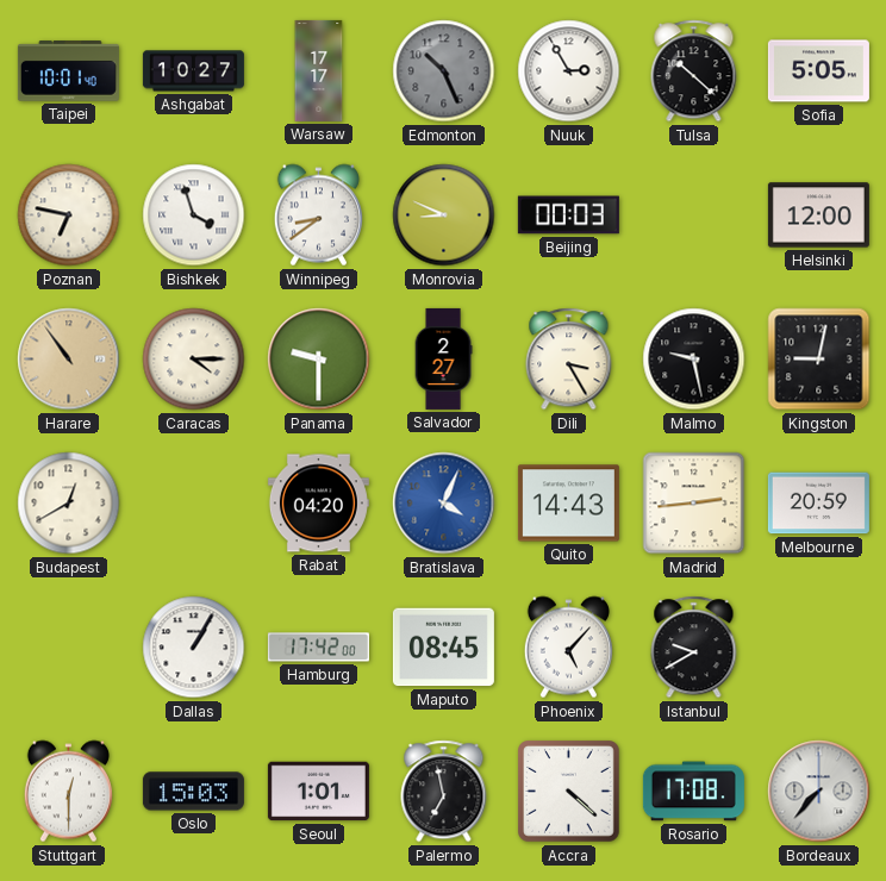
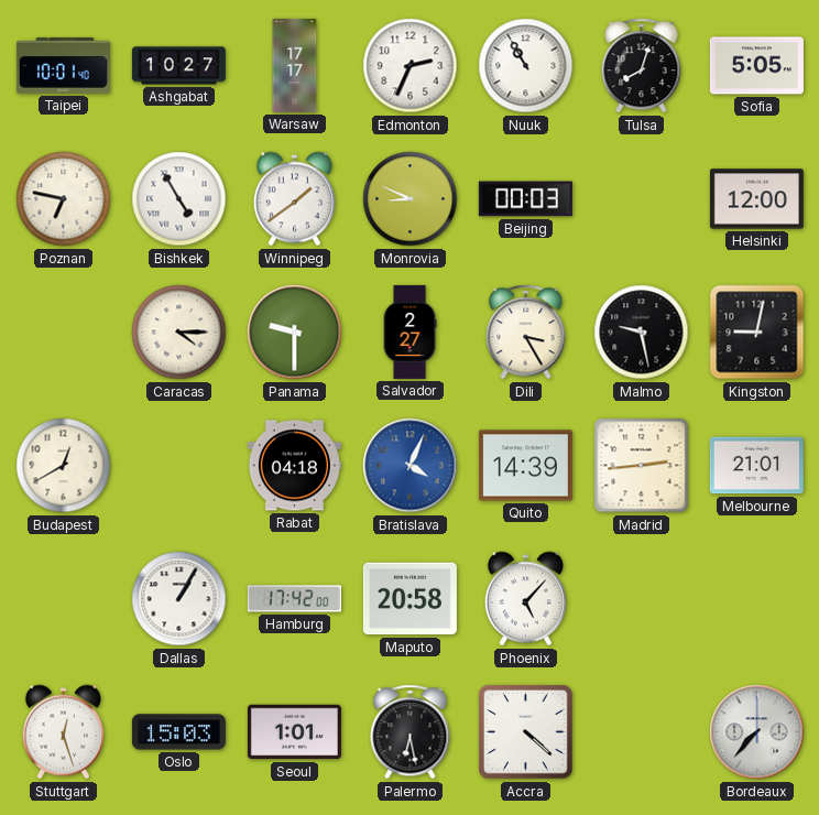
Edmonton: 10:26 -> 2:34
Edmonton dial: grey -> white
Nuuk: 2:55 -> 10:55
Tulsa: 10:22 -> 8:03
Bishkek: 3:57 -> 4:55
Winnipeg: 8:39 -> 1:39
Harare: 10:54 -> none
Rabat: 04:20 -> 04:18
Quito: 14:43 -> 14:39
Melbourne: 20:59 -> 21:01
Maputo: 08:45 -> 20:58
Istanbul: 9:40 -> none
Stuttgart: 12:30 -> 12:27
Palermo: 6:58 -> 6:28
Rosario: 17:08 -> none
